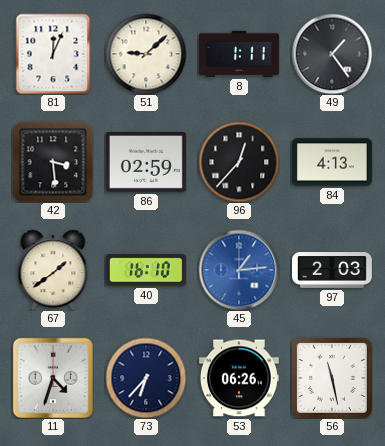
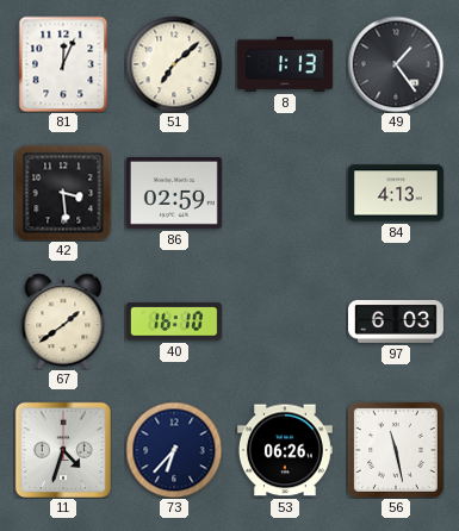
51: 9:08 -> 7:08
8: 1:11 -> 1:13
96: 12:37 -> none
45: 1:14 -> none
97: 2:03 -> 6:03
